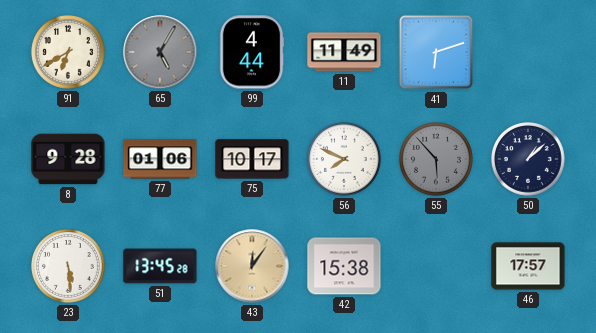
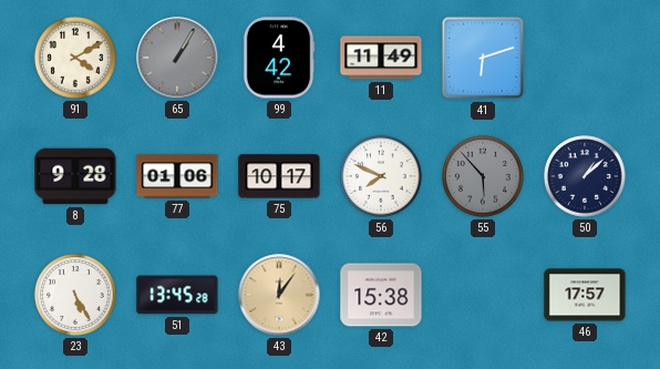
91: 6:40 -> 4:10
65: 5:05 -> 1:05
99: 4:44 -> 4:42
23: 5:29 -> 5:25
